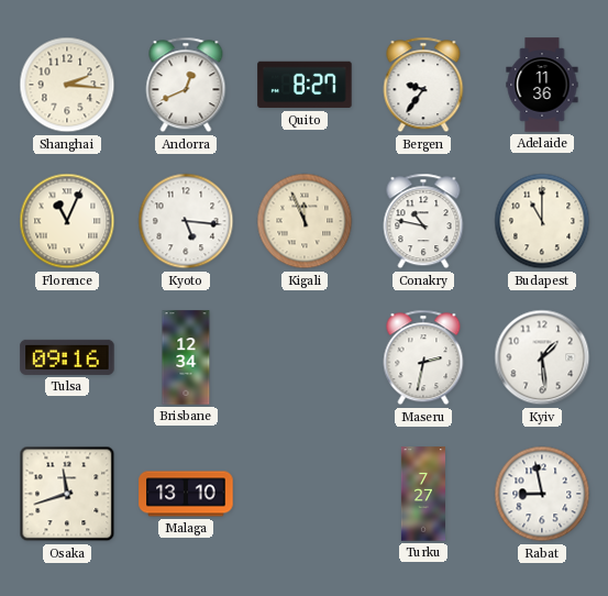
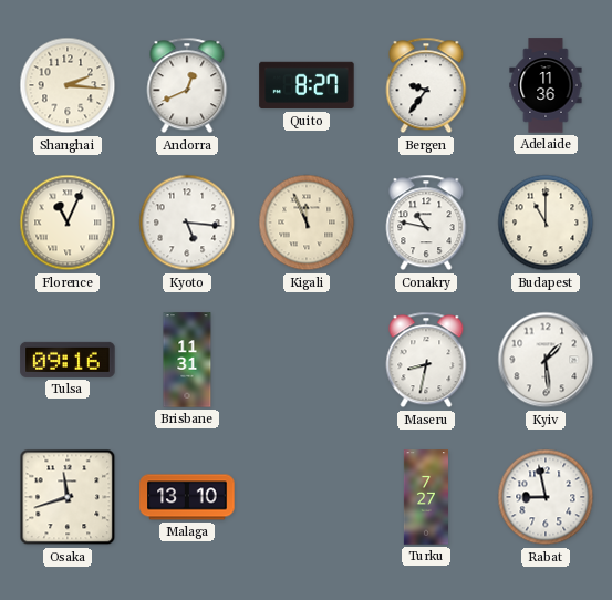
Brisbane: 12:34 -> 11:31
Maseru: 2:32 -> 8:32
